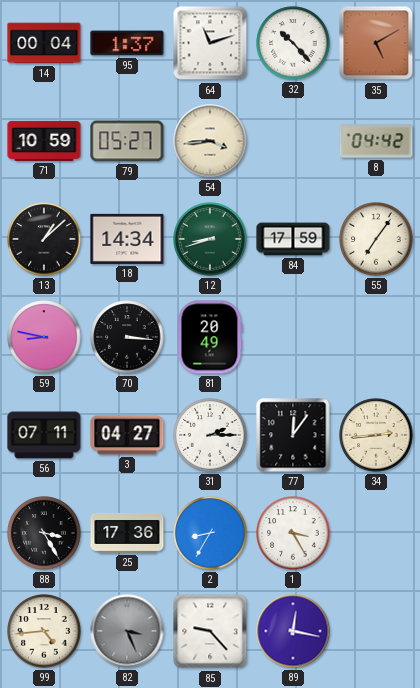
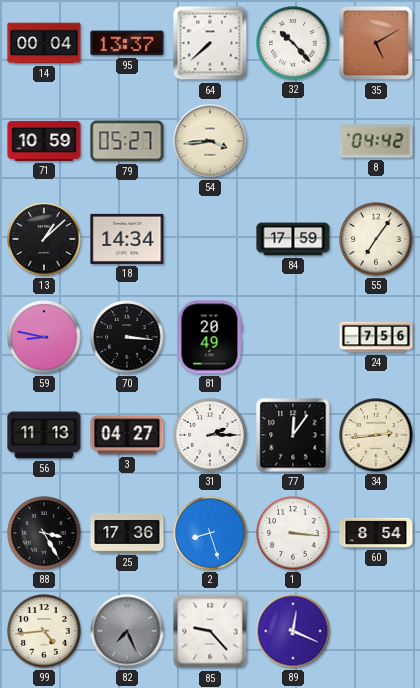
95: 1:37 -> 13:37
64: 11:12 -> 7:38
12: 8:42 -> none
24: none -> 7:56
56: 07:11 -> 11:13
2: 8:35 -> 8:27
1: 3:25 -> 3:16
60: none -> 8:54
82: 3:26 -> 7:26
89: 12:17 -> 12:19
